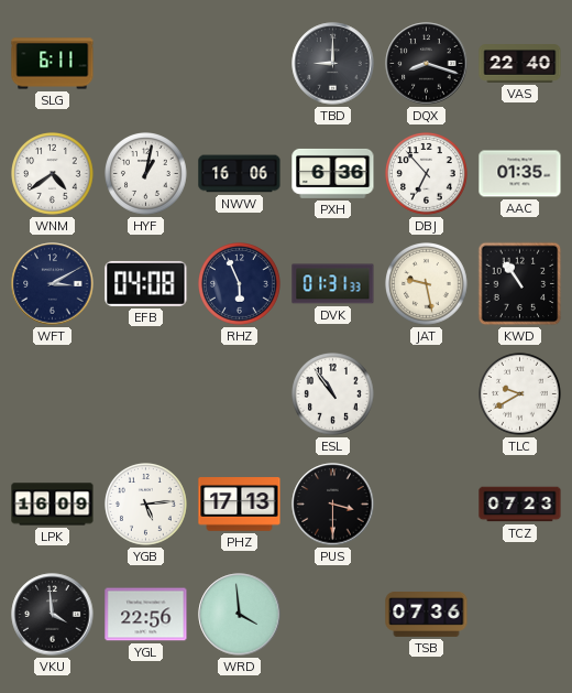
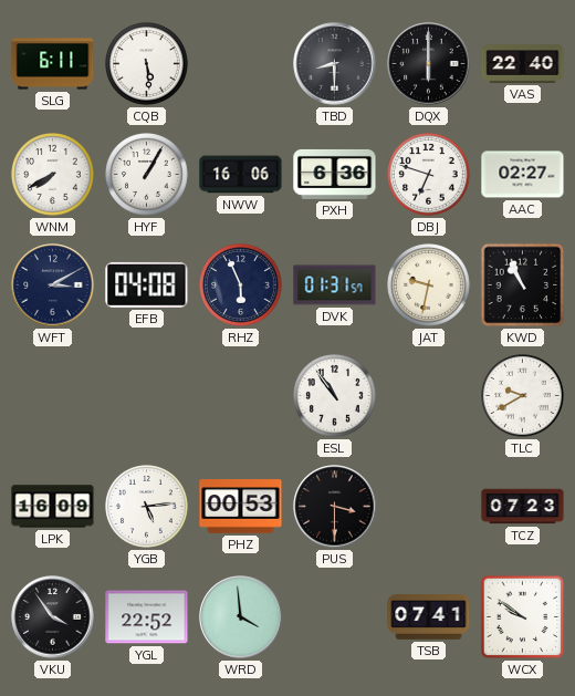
CQB: none -> 5:29
TBD: 9:00 -> 8:30
DQX: 8:18 -> 6:00
WNM: 4:39 -> 7:40
HYF: 1:02 -> 1:05
DBJ: 6:53 -> 6:48
AAC: 01:35 -> 02:27
DVK: 01:31:33 -> 01:31:57
JAT: 9:28 -> 9:32
KWD: 10:54 -> 10:56
PHZ: 17:13 -> 00:53
VKU: 3:59 -> 3:54
YGL: 22:56 -> 22:52
TSB: 07:36 -> 07:41
WCX: none -> 9:51
